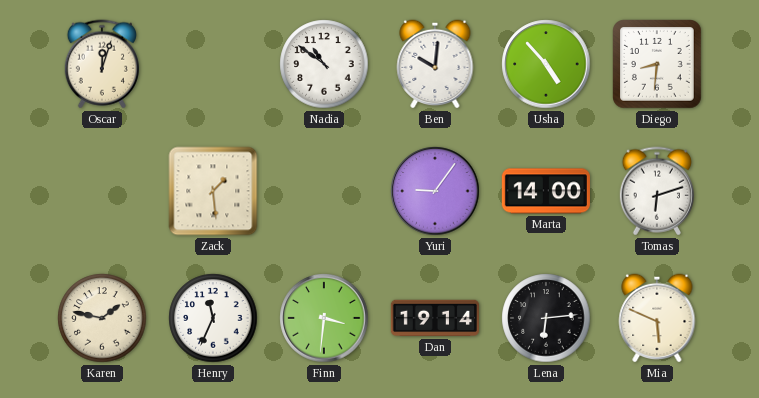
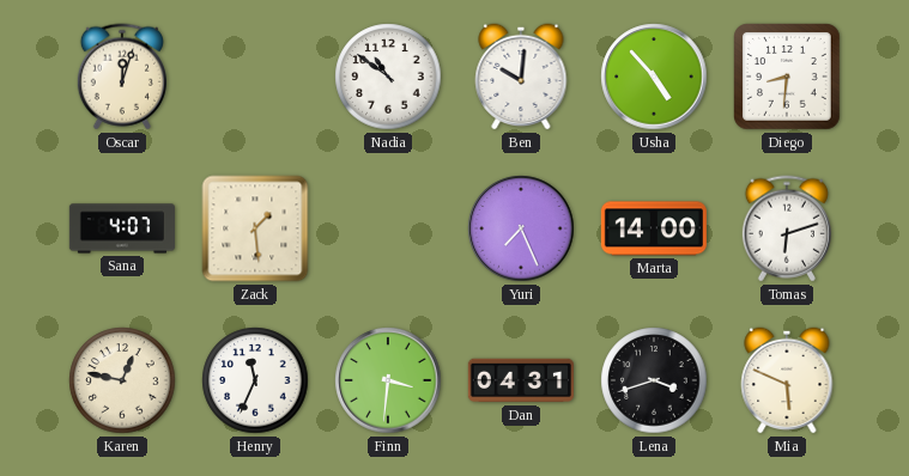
Sana: none -> 4:07
Yuri: 9:06 -> 7:26
Karen: 1:47 -> 12:47
Dan: 19:14 -> 04:31
Lena: 6:14 -> 3:42
